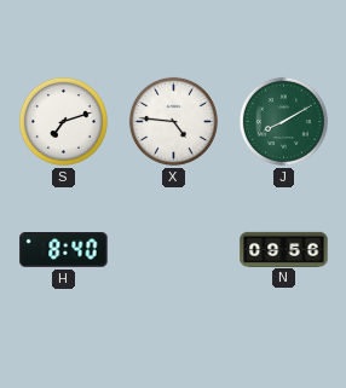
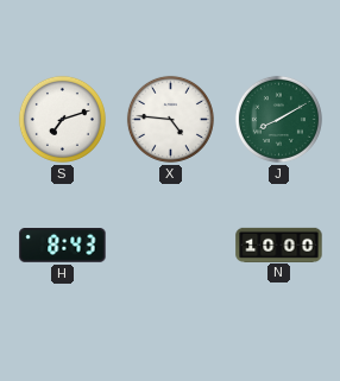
H: 8:40 -> 8:43
N: 09:56 -> 10:00
